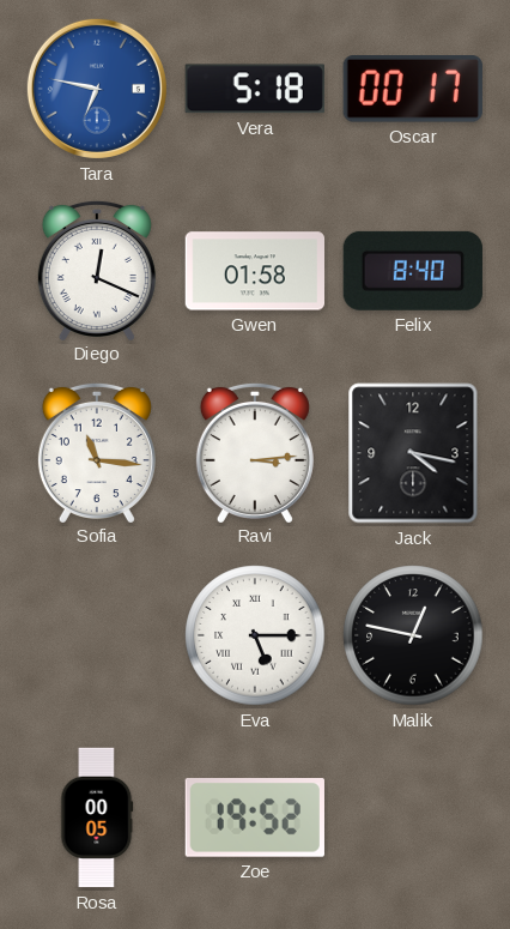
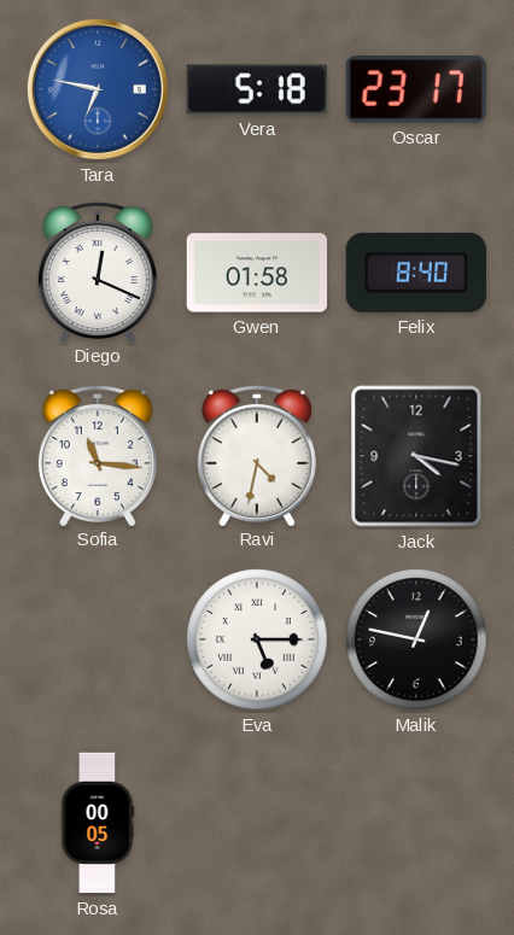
Oscar: 00:17 -> 23:17
Ravi: 3:14 -> 4:32
Zoe: 19:52 -> none
